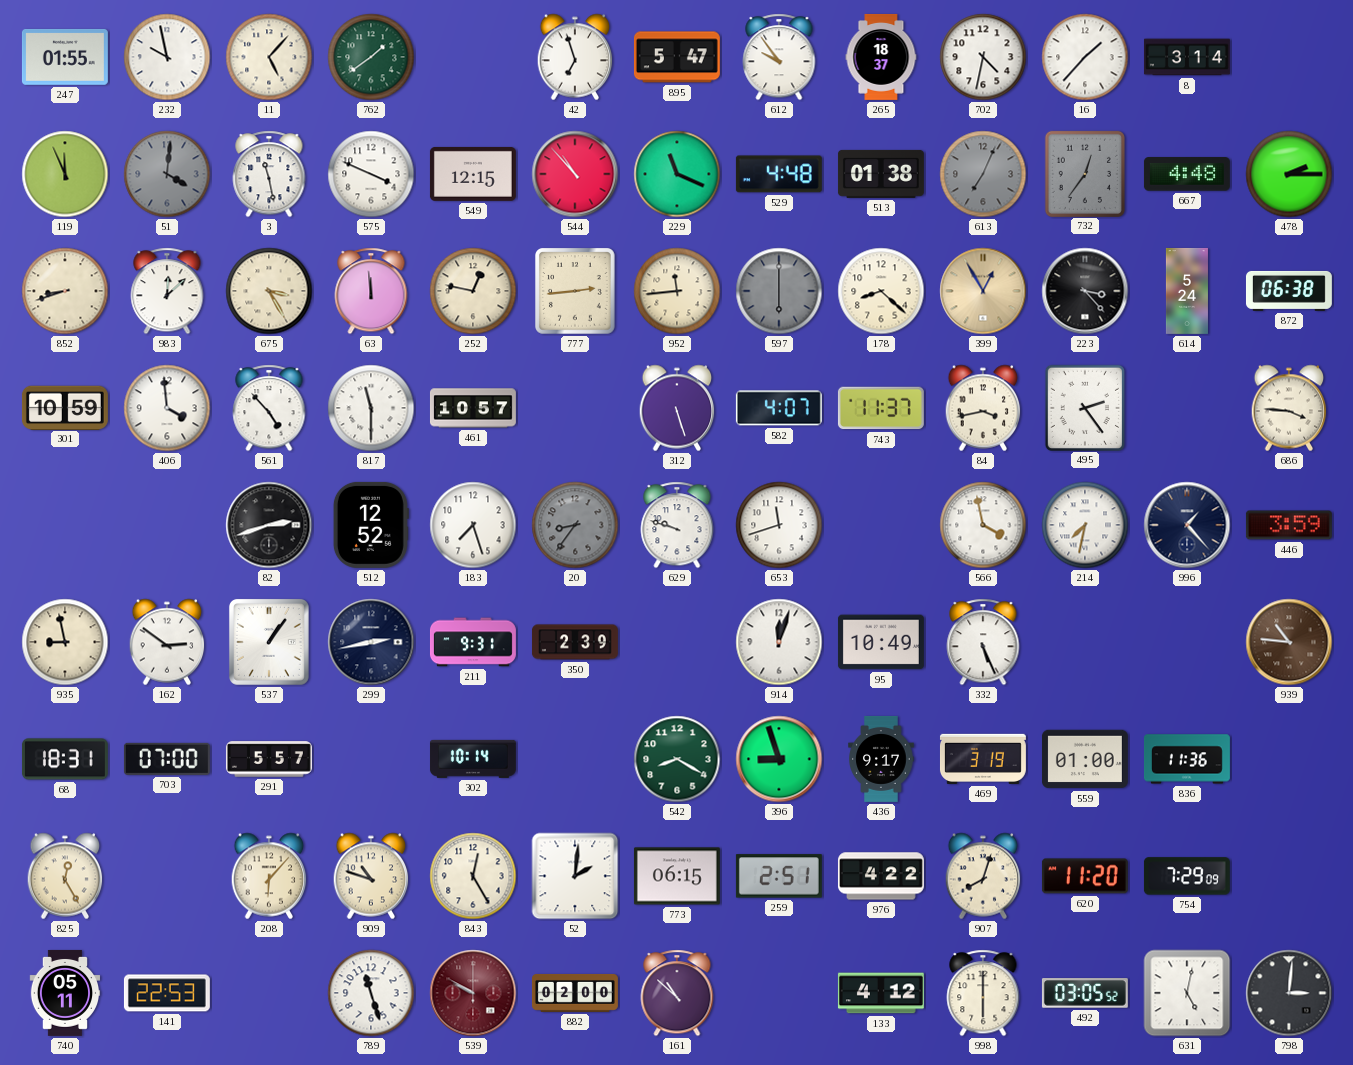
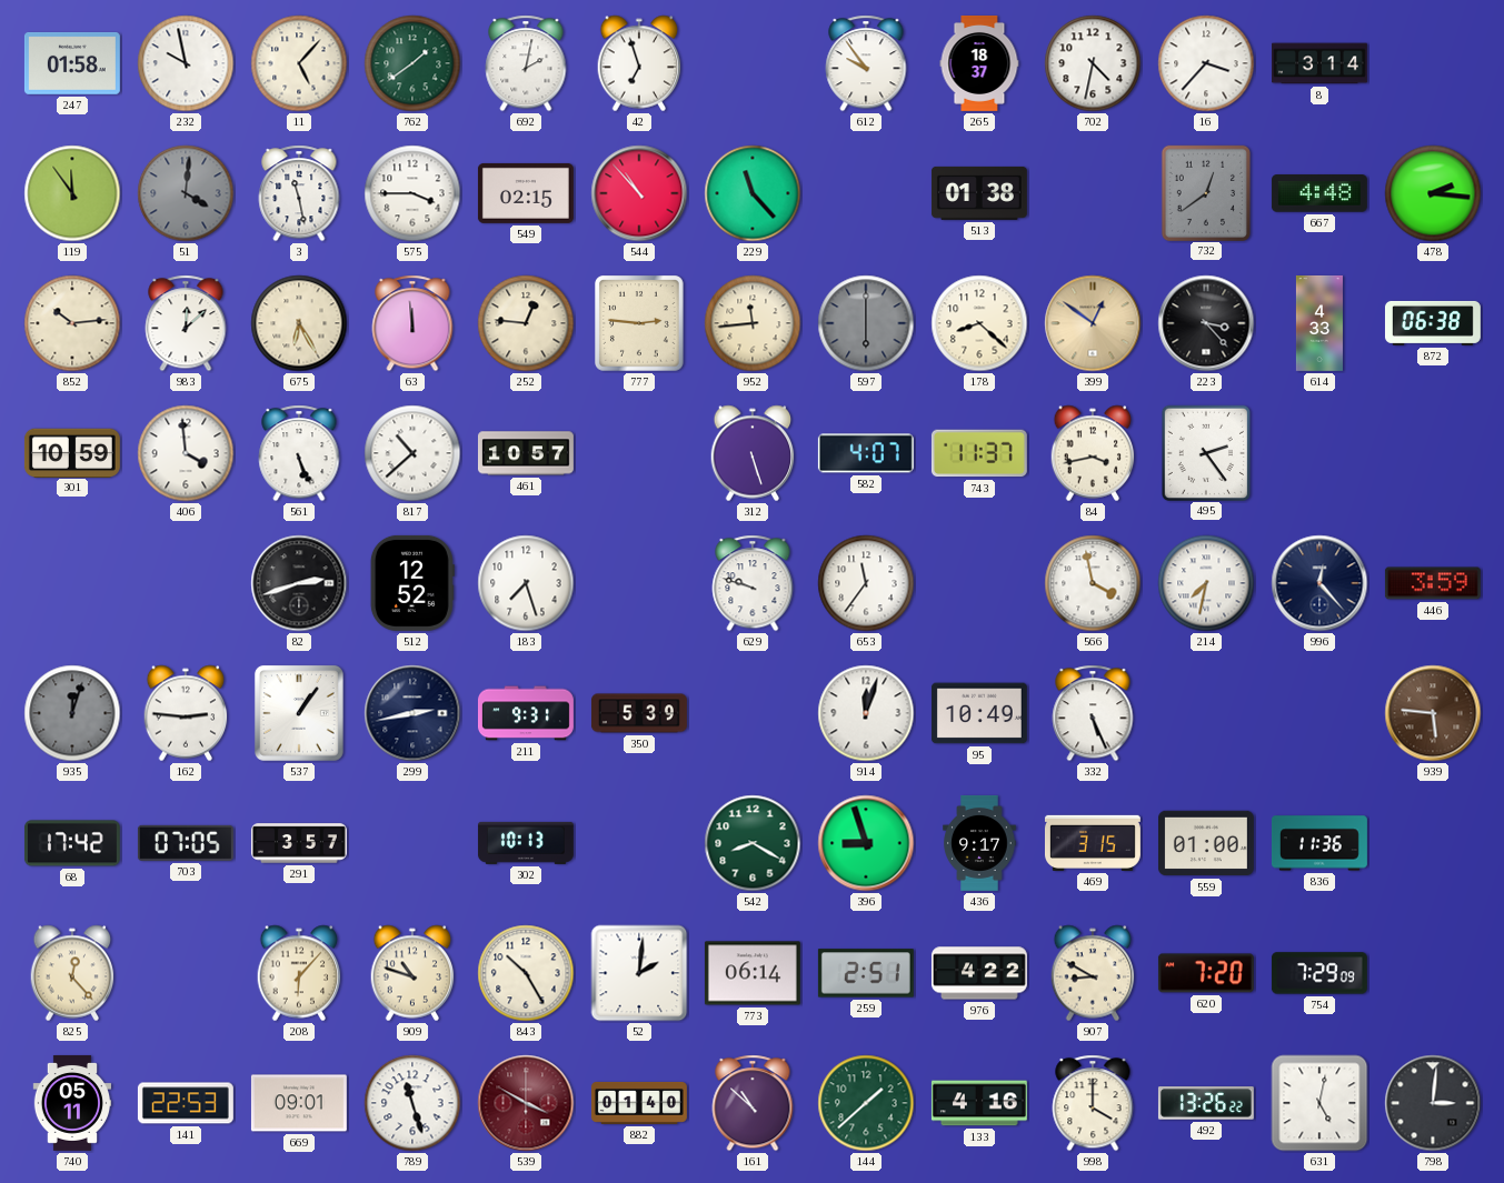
247: 01:55 -> 01:58
692: none -> 2:02
895: 5:47 -> none
16: 1:37 -> 3:37
119: 11:56 -> 11:54
575: 3:49 -> 3:45
549: 12:15 -> 02:15
229: 11:19 -> 11:23
529: 4:48 -> none
613: 7:04 -> none
732: 12:36 -> 12:39
478: 2:15 -> 2:16
852: 8:42 -> 10:14
675: 3:25 -> 6:25
252: 12:47 -> 12:46
777: 2:44 -> 2:46
399: 12:55 -> 12:51
614: 5:24 -> 4:33
561: 4:53 -> 5:26
817: 11:30 -> 10:38
686: 3:46 -> none
20: 8:36 -> none
653: 11:42 -> 11:36
996: 1:23 -> 12:23
935: 8:58 -> 12:03
935 dial: cream -> grey
162: 2:51 -> 2:46
350: 2:39 -> 5:39
939: 10:46 -> 5:46
68: 18:31 -> 17:42
703: 07:00 -> 07:05
291: 5:57 -> 3:57
302: 10:14 -> 10:13
469: 3:19 -> 3:15
825: 12:25 -> 12:23
843: 12:25 -> 10:25
773: 06:15 -> 06:14
907: 8:03 -> 8:50
620: 11:20 -> 7:20
669: none -> 09:01
539: 9:50 -> 3:50
882: 02:00 -> 01:40
144: none -> 1:38
133: 4:12 -> 4:16
998: 6:00 -> 4:00
492: 03:05 -> 13:26
